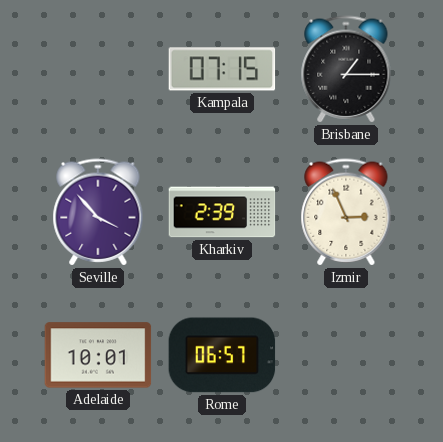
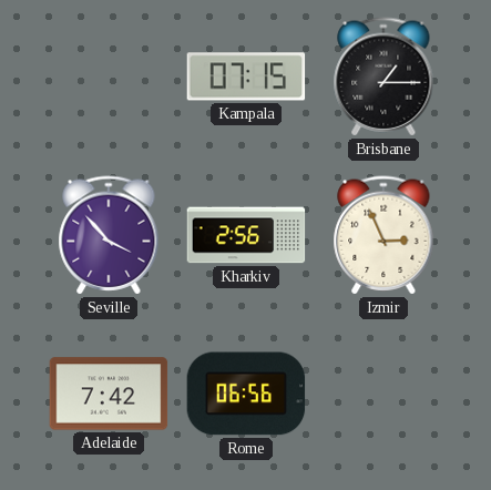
Kharkiv: 2:39 -> 2:56
Adelaide: 10:01 -> 7:42
Rome: 06:57 -> 06:56
